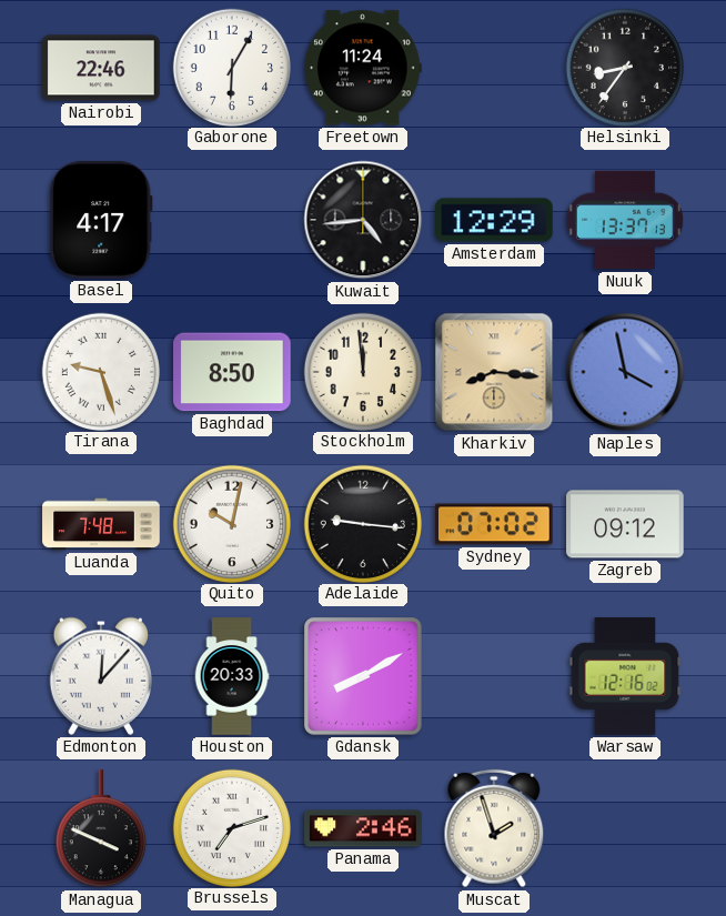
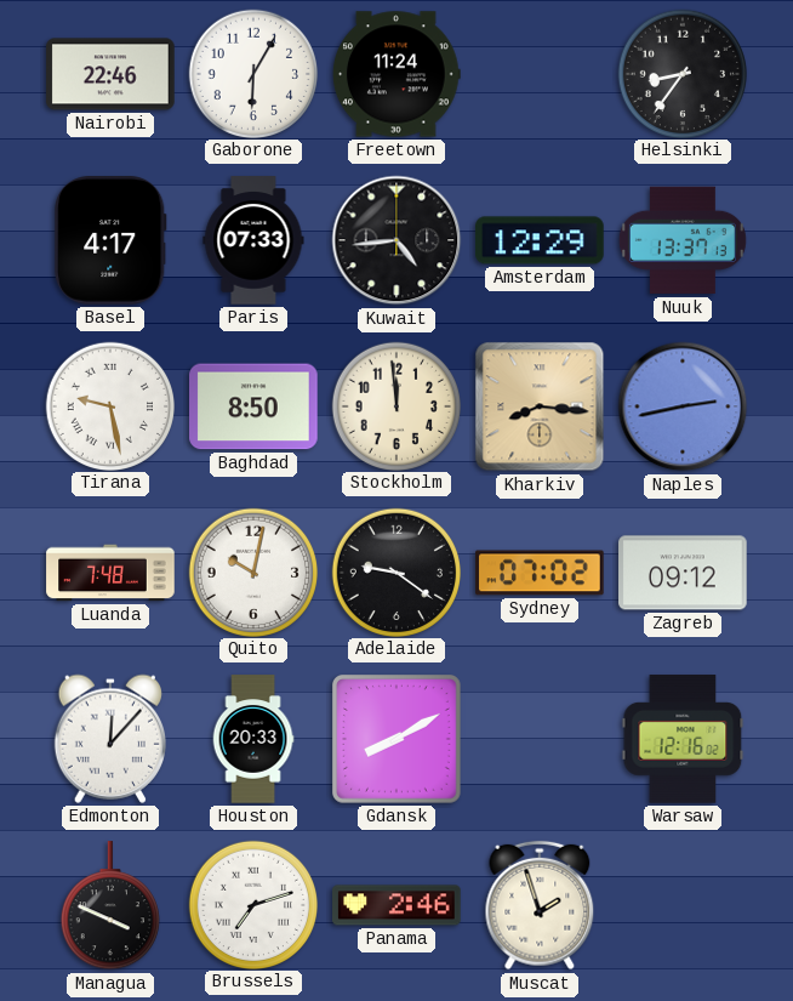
Paris: none -> 07:33
Tirana: 9:27 -> 9:28
Naples: 3:58 -> 2:43
Adelaide: 9:16 -> 9:21
